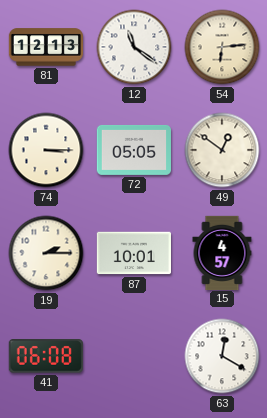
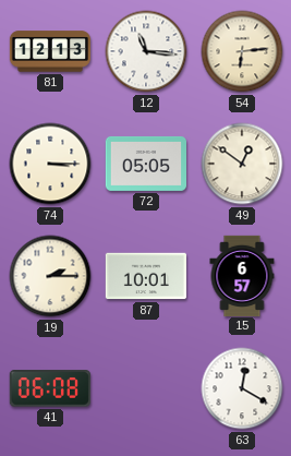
12: 11:21 -> 11:16
15: 4:57 -> 6:57
